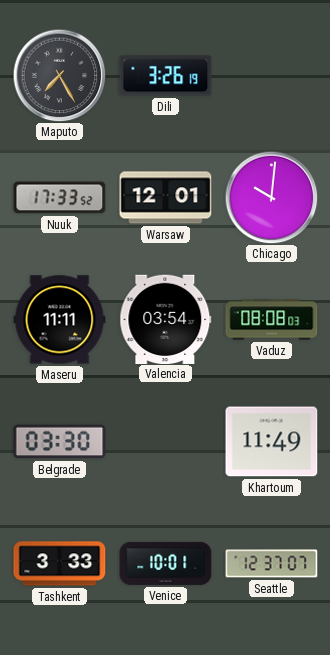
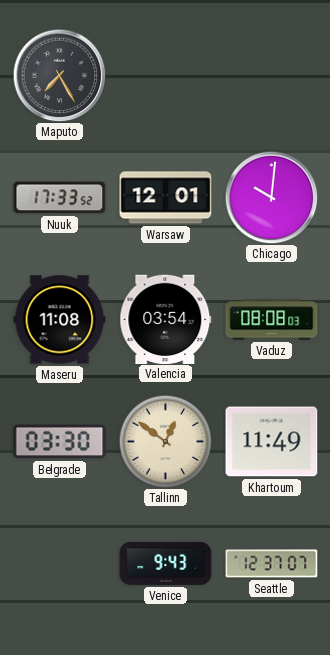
Dili: 3:26 -> none
Maseru: 11:11 -> 11:08
Tallinn: none -> 12:51
Tashkent: 3:33 -> none
Venice: 10:01 -> 9:43
